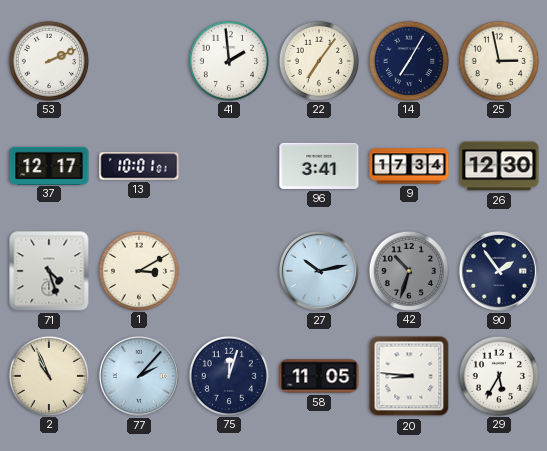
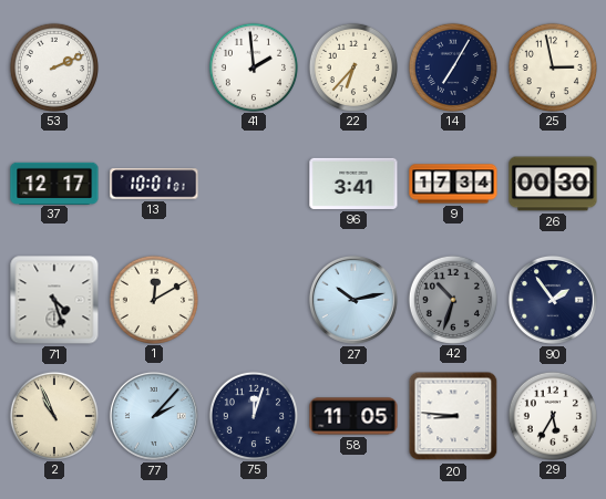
22: 7:06 -> 6:37
26: 12:30 -> 00:30
1: 3:10 -> 12:10
